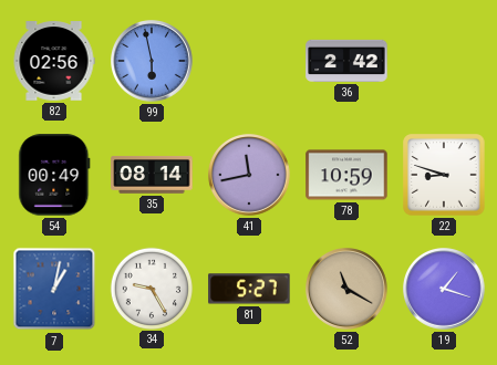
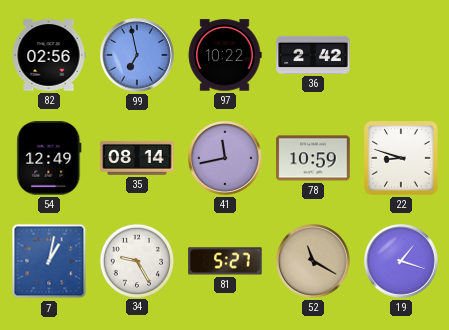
99: 5:58 -> 6:58
97: none -> 10:22
54: 00:49 -> 12:49
